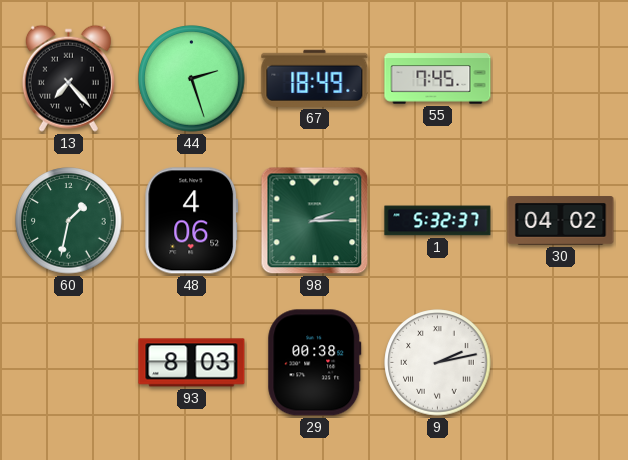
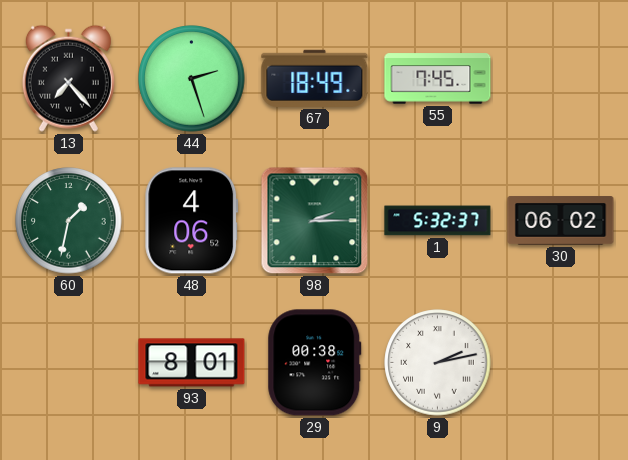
30: 04:02 -> 06:02
93: 8:03 -> 8:01
